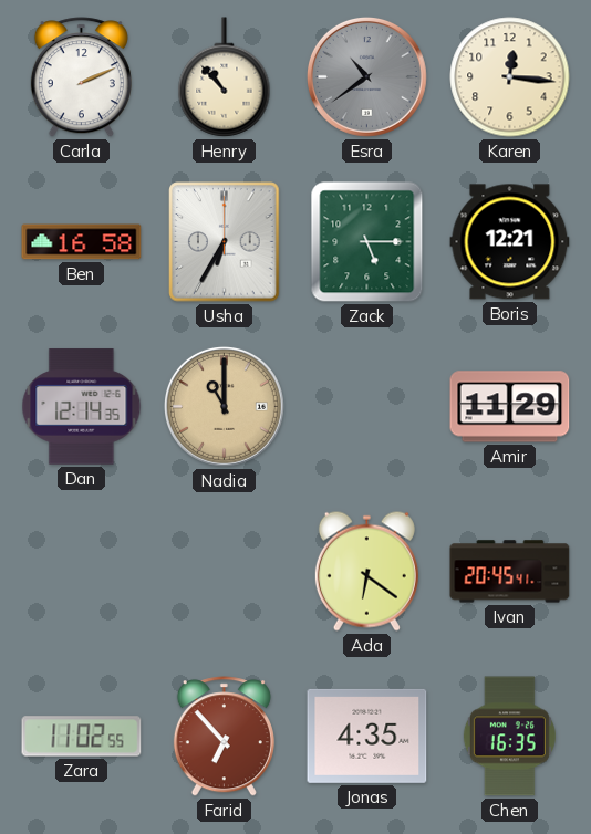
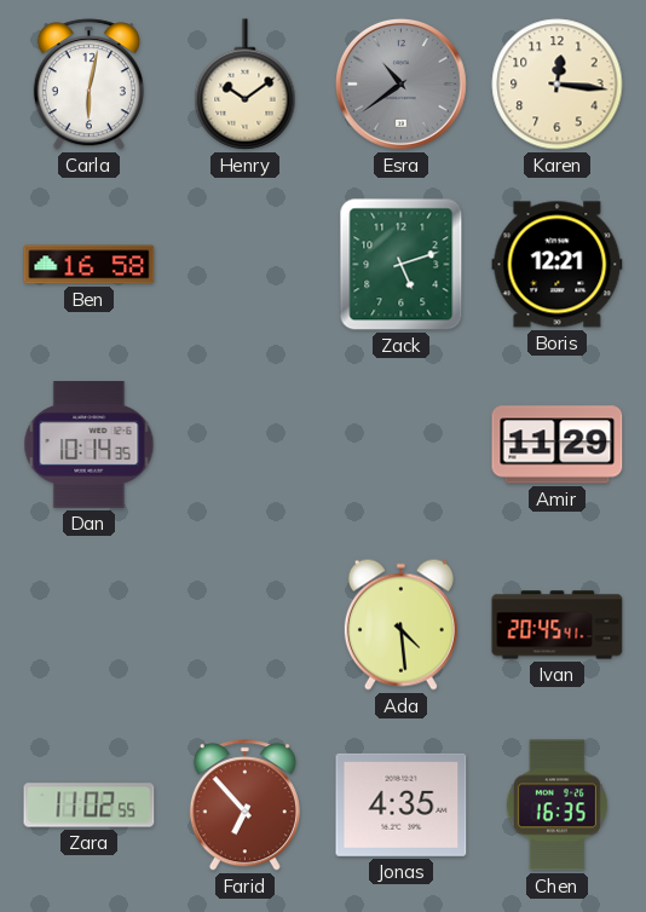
Carla: 2:11 -> 6:02
Henry: 10:53 -> 10:09
Usha: 6:35 -> none
Zack: 5:15 -> 5:12
Dan: 12:14 -> 10:14
Nadia: 11:00 -> none
Ada: 6:21 -> 4:29
